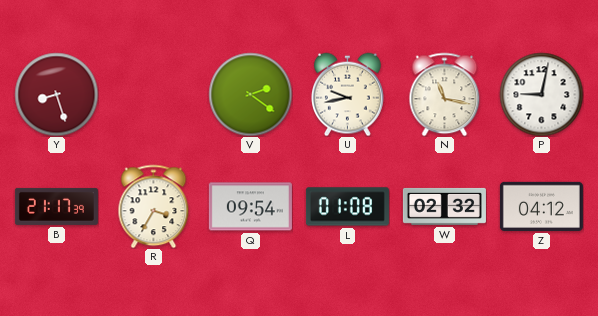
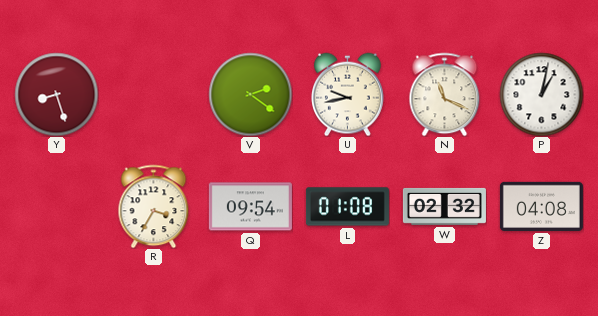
N: 11:17 -> 11:19
P: 9:02 -> 1:02
B: 21:17 -> none
Z: 04:12 -> 04:08
